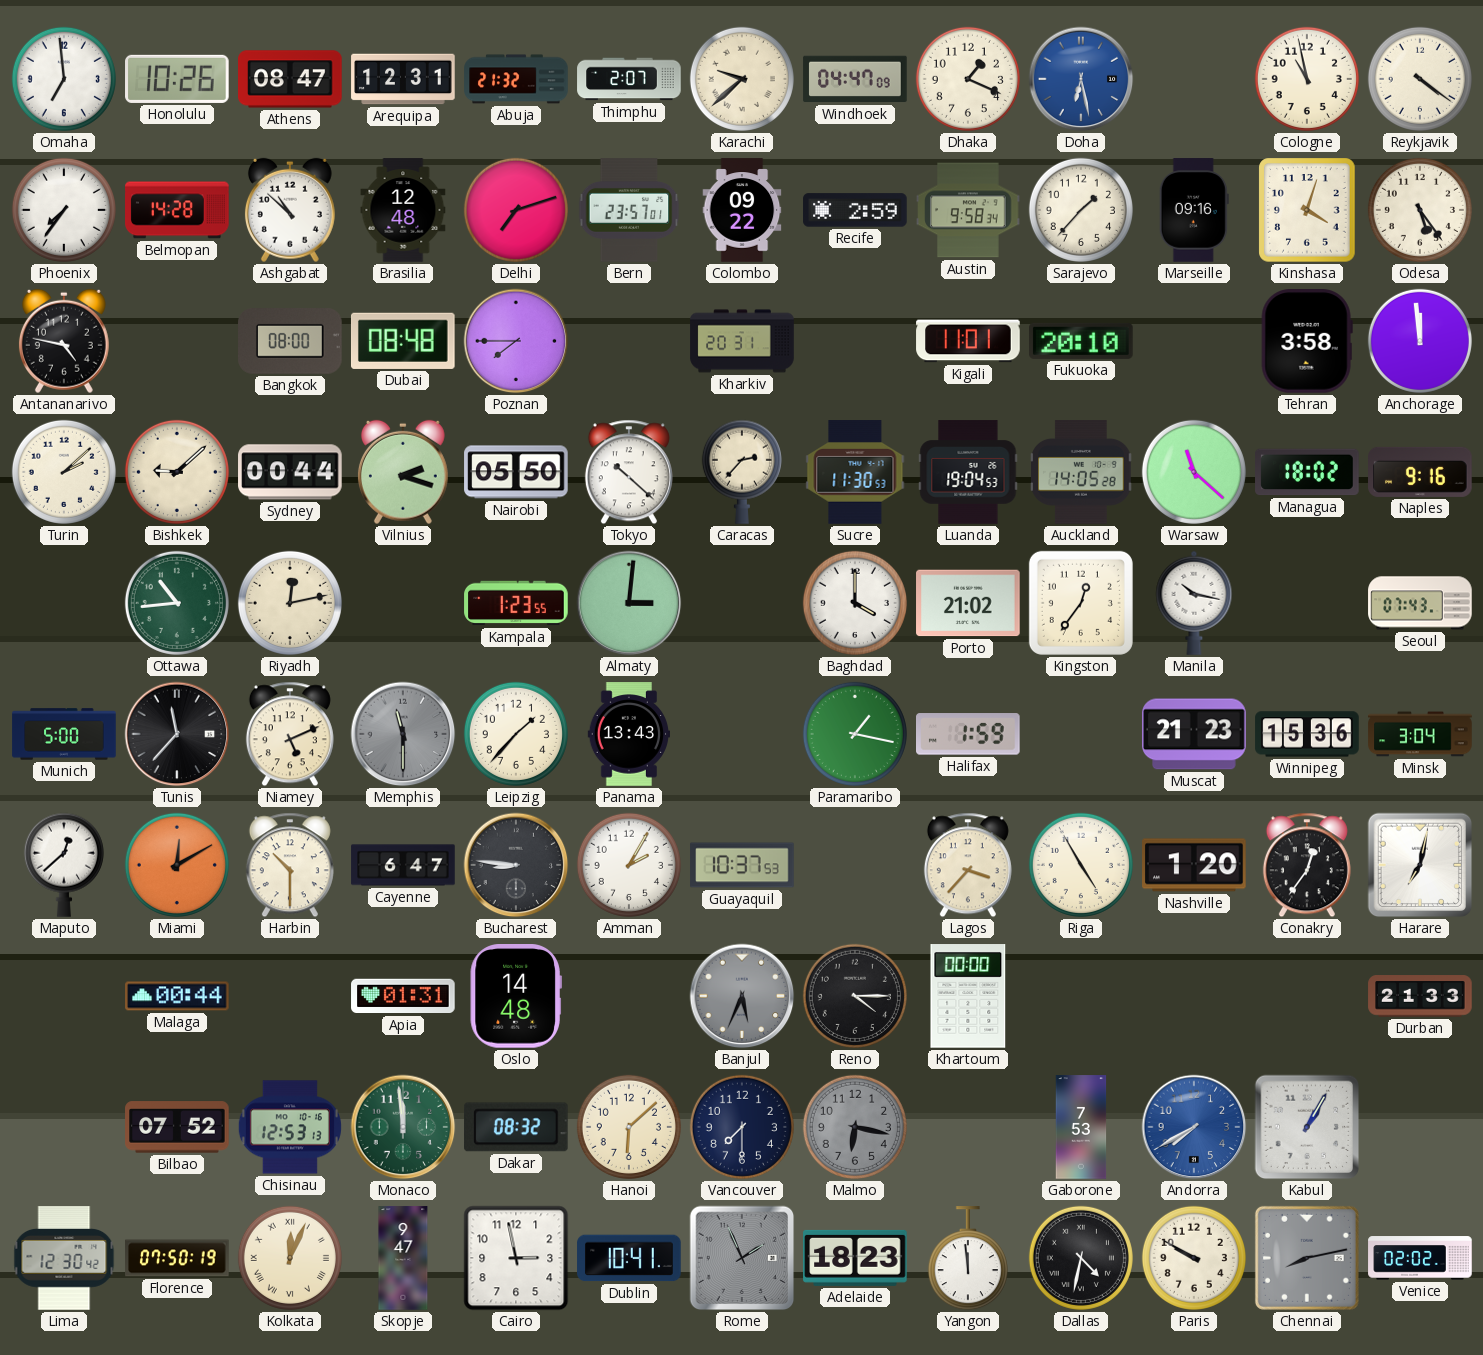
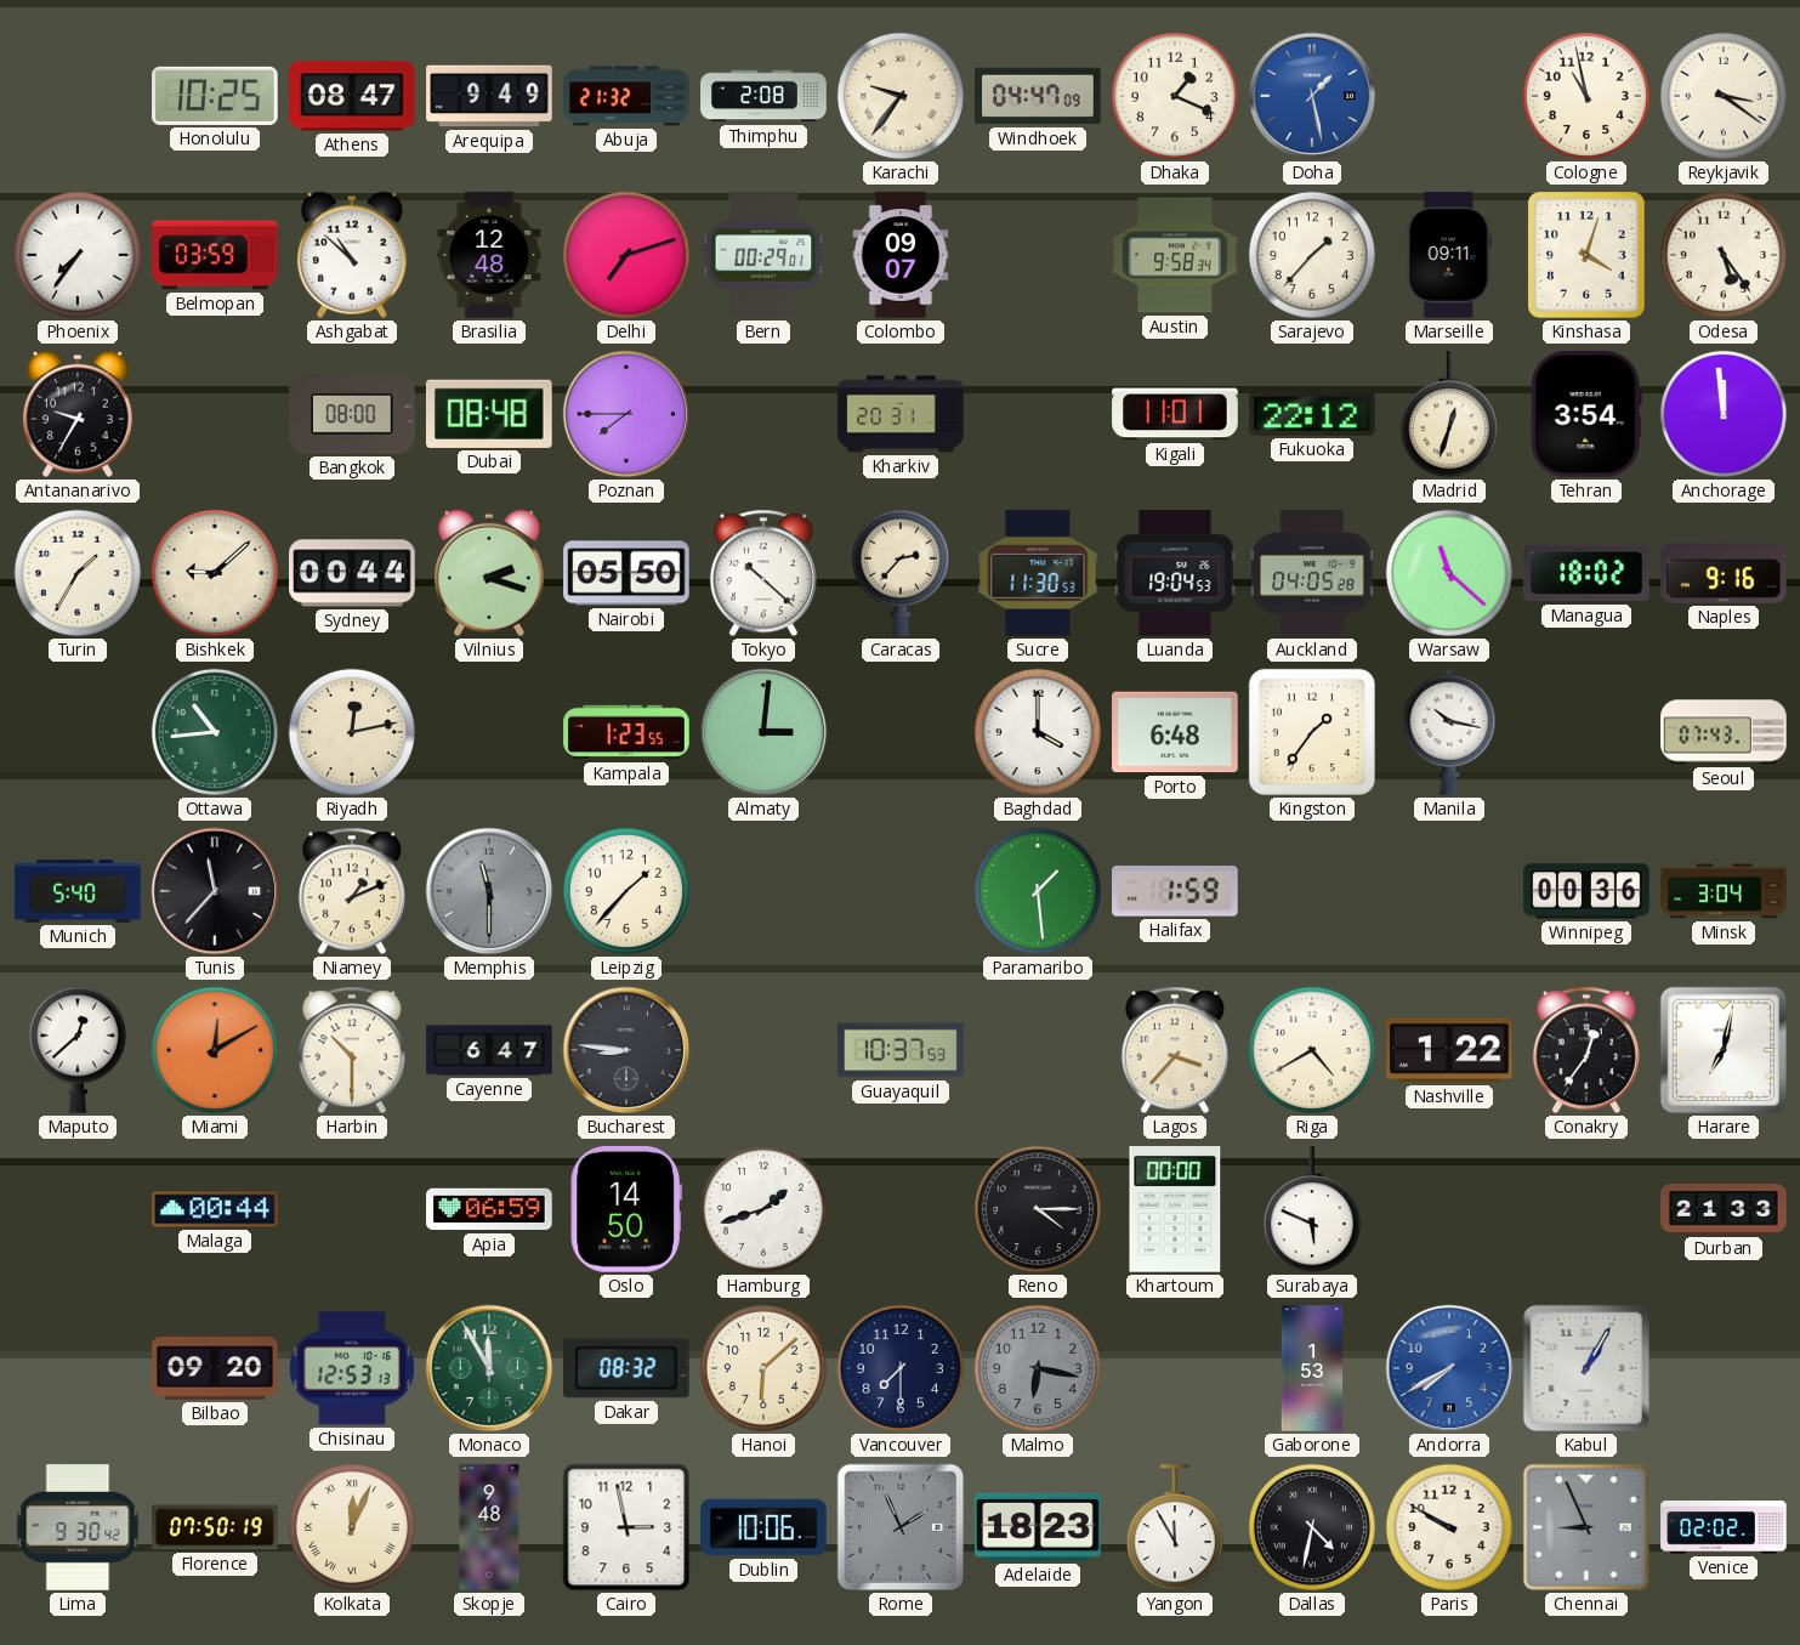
Omaha: 6:59 -> none
Honolulu: 10:26 -> 10:25
Arequipa: 12:31 -> 9:49
Thimphu: 2:07 -> 2:08
Karachi: 9:38 -> 9:36
Doha: 6:28 -> 1:28
Reykjavik: 4:21 -> 3:21
Belmopan: 14:28 -> 03:59
Bern: 23:57 -> 00:29
Colombo: 09:22 -> 09:07
Recife: 2:59 -> none
Marseille: 09:16 -> 09:11
Antananarivo: 4:47 -> 9:35
Fukuoka: 20:10 -> 22:12
Madrid: none -> 12:33
Tehran: 3:58 -> 3:54
Turin: 2:08 -> 1:35
Auckland: 14:05 -> 04:05
Porto: 21:02 -> 6:48
Kingston: 12:36 -> 1:36
Munich: 5:00 -> 5:40
Niamey: 5:11 -> 1:11
Panama: 13:43 -> none
Paramaribo: 1:17 -> 1:29
Muscat: 21:23 -> none
Winnipeg: 15:36 -> 00:36
Amman: 2:05 -> none
Riga: 4:55 -> 4:40
Nashville: 1:20 -> 1:22
Apia: 01:31 -> 06:59
Oslo: 14:48 -> 14:50
Hamburg: none -> 1:42
Banjul: 5:34 -> none
Surabaya: none -> 5:49
Bilbao: 07:52 -> 09:20
Monaco: 11:59 -> 11:55
Gaborone: 7:53 -> 1:53
Lima: 12:30 -> 9:30
Skopje: 9:47 -> 9:48
Dublin: 10:41 -> 10:06
Yangon: 11:59 -> 11:55
Chennai: 8:13 -> 8:56
